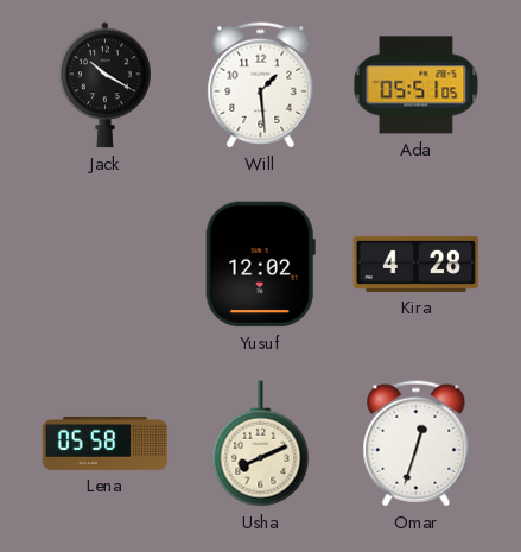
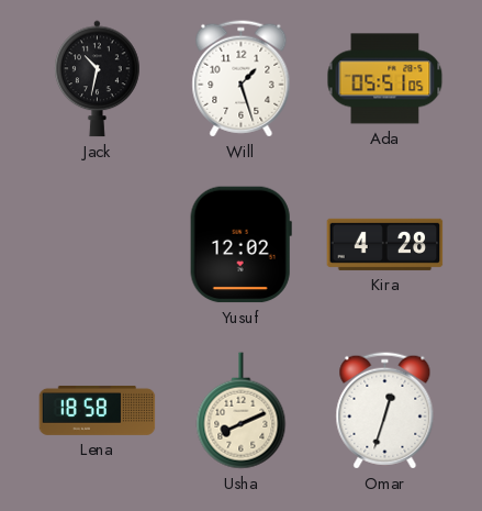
Jack: 10:20 -> 10:32
Will: 1:29 -> 1:27
Lena: 05:58 -> 18:58
